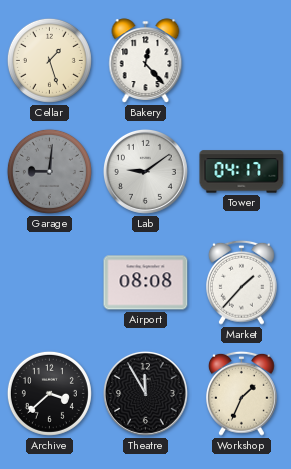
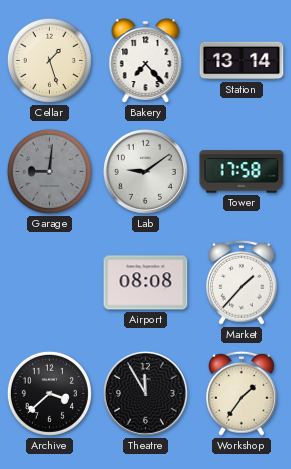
Bakery: 12:23 -> 7:23
Station: none -> 13:14
Tower: 04:17 -> 17:58
Workshop: 1:34 -> 1:36
